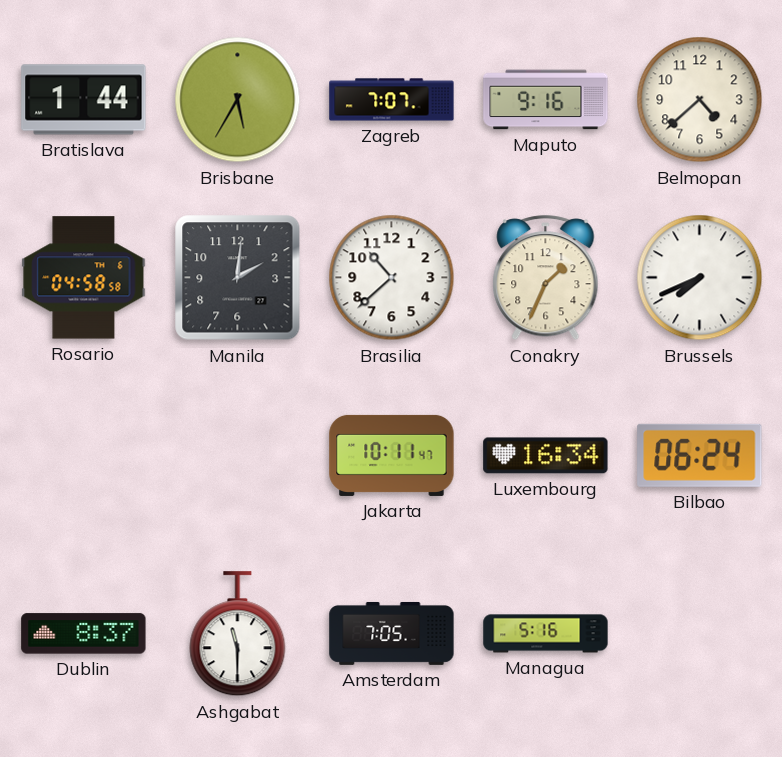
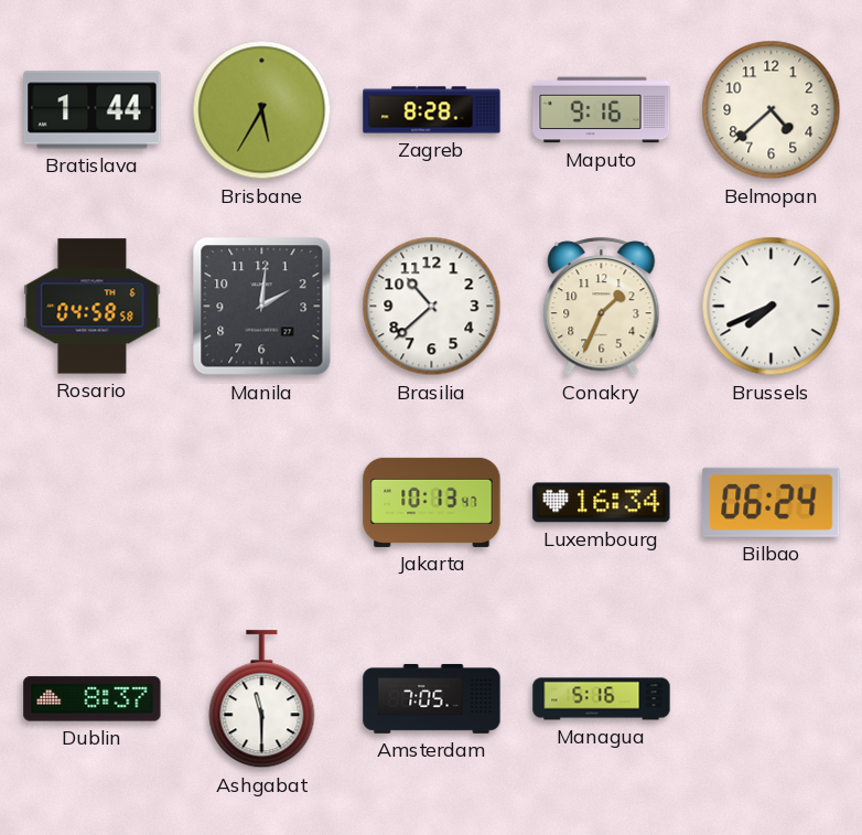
Zagreb: 7:07 -> 8:28
Jakarta: 10:11 -> 10:13
